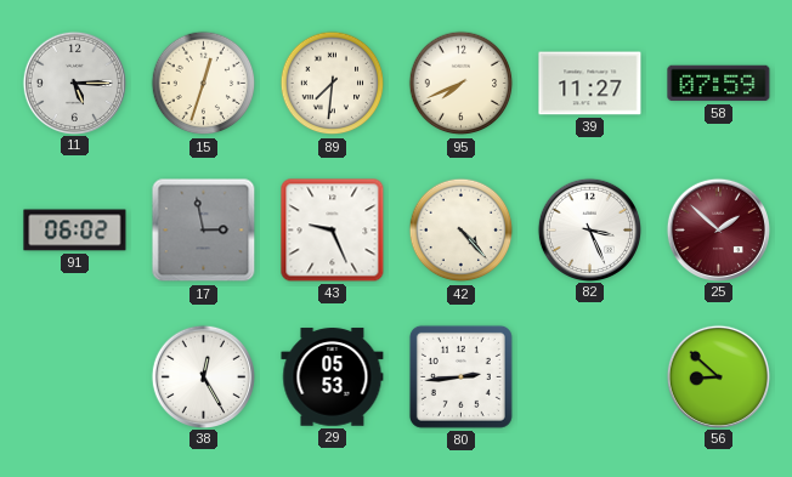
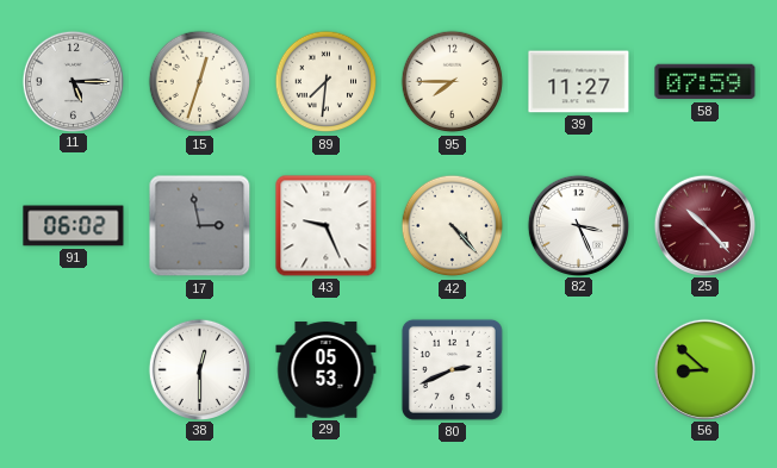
95: 7:41 -> 7:45
25: 1:52 -> 10:23
38: 12:25 -> 12:30
80: 2:44 -> 2:41
